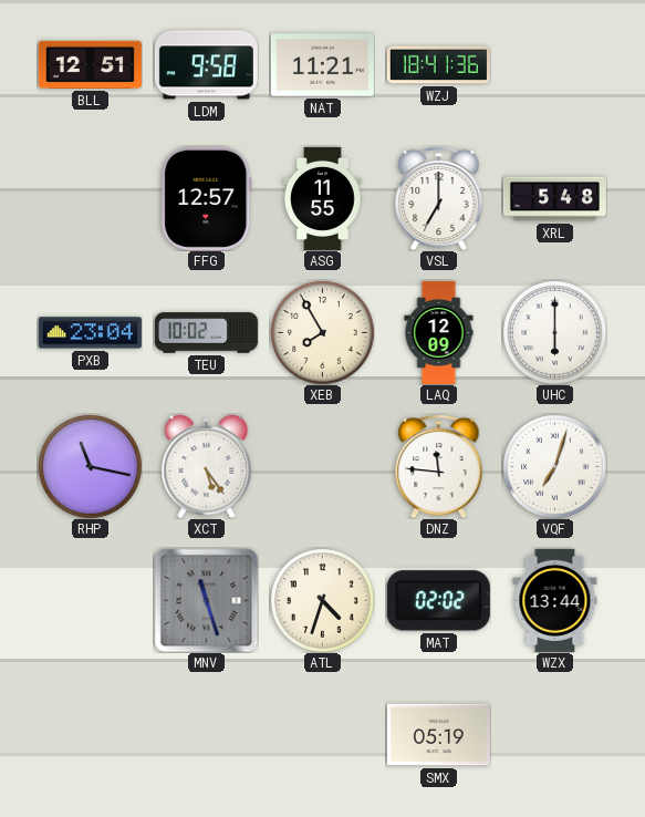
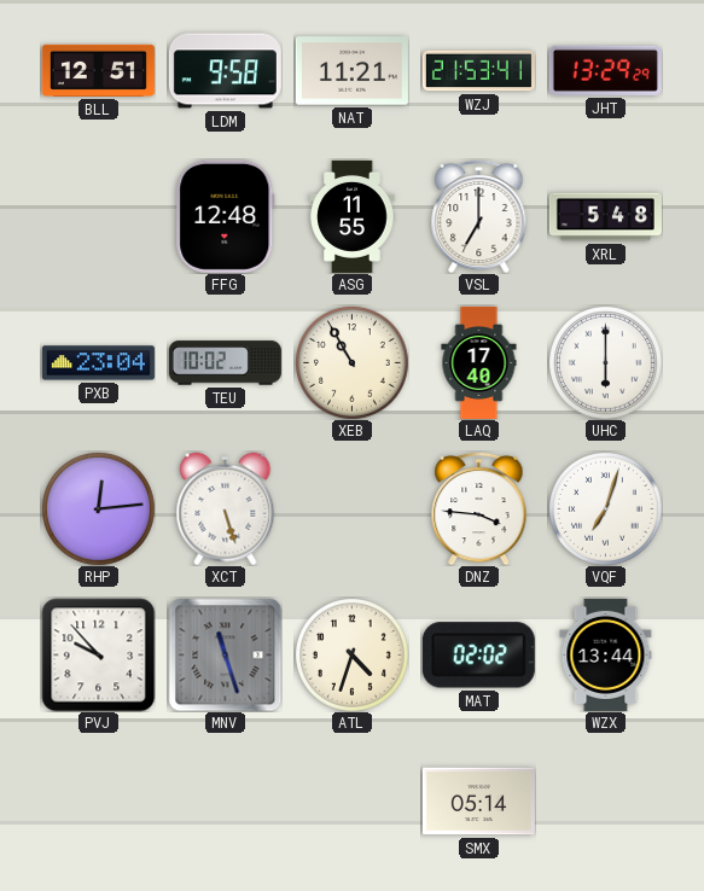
WZJ: 18:41 -> 21:53
JHT: none -> 13:29
FFG: 12:57 -> 12:48
XEB: 7:55 -> 10:55
LAQ: 12:09 -> 17:40
RHP: 11:17 -> 12:14
XCT: 5:24 -> 5:27
DNZ: 11:46 -> 3:46
PVJ: none -> 9:53
SMX: 05:19 -> 05:14
